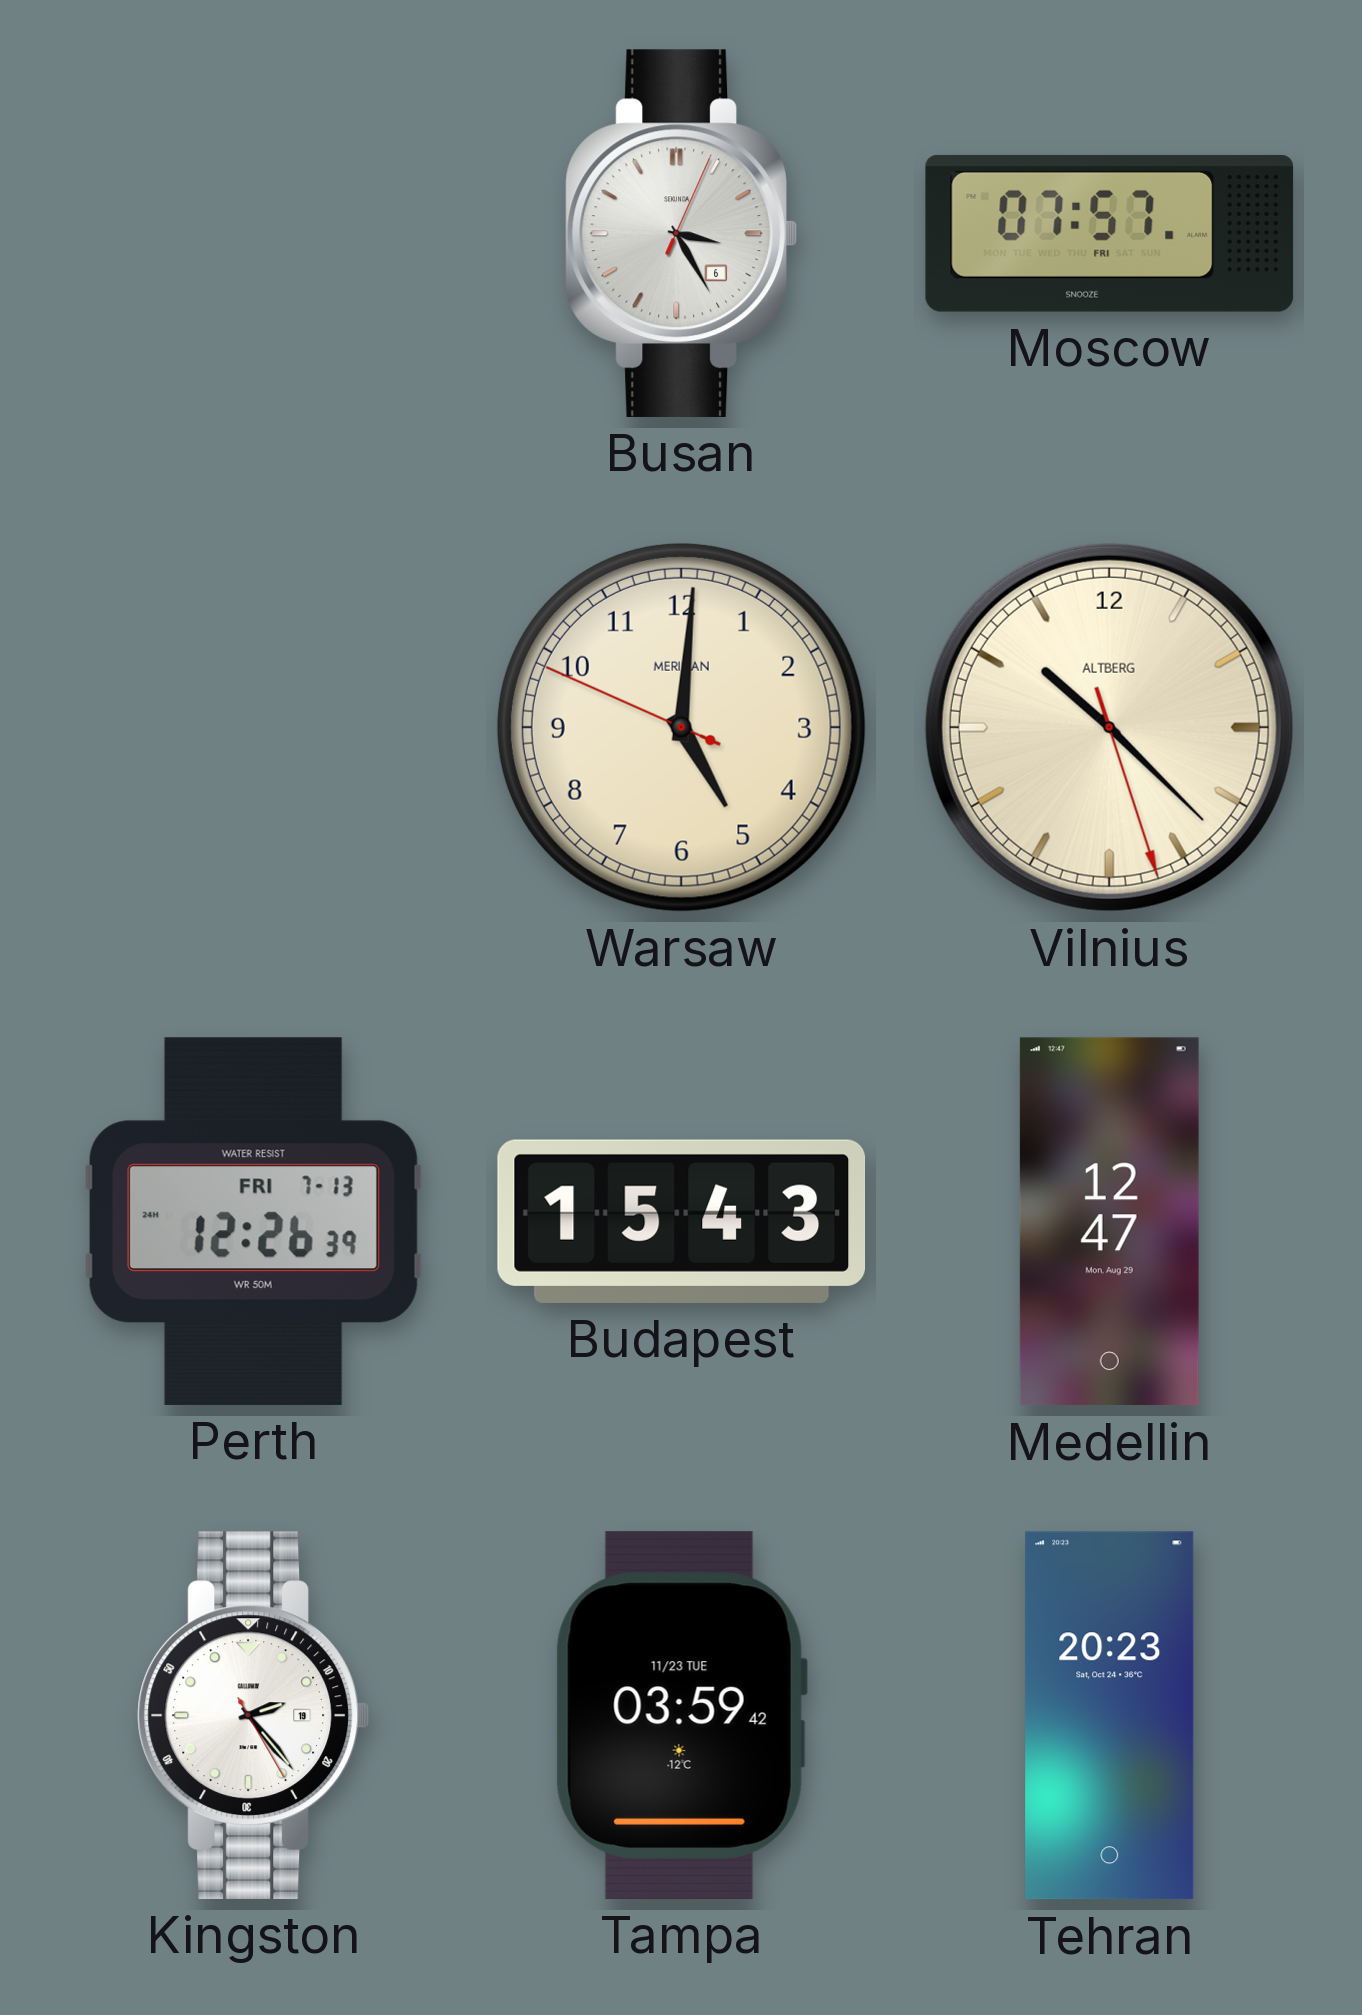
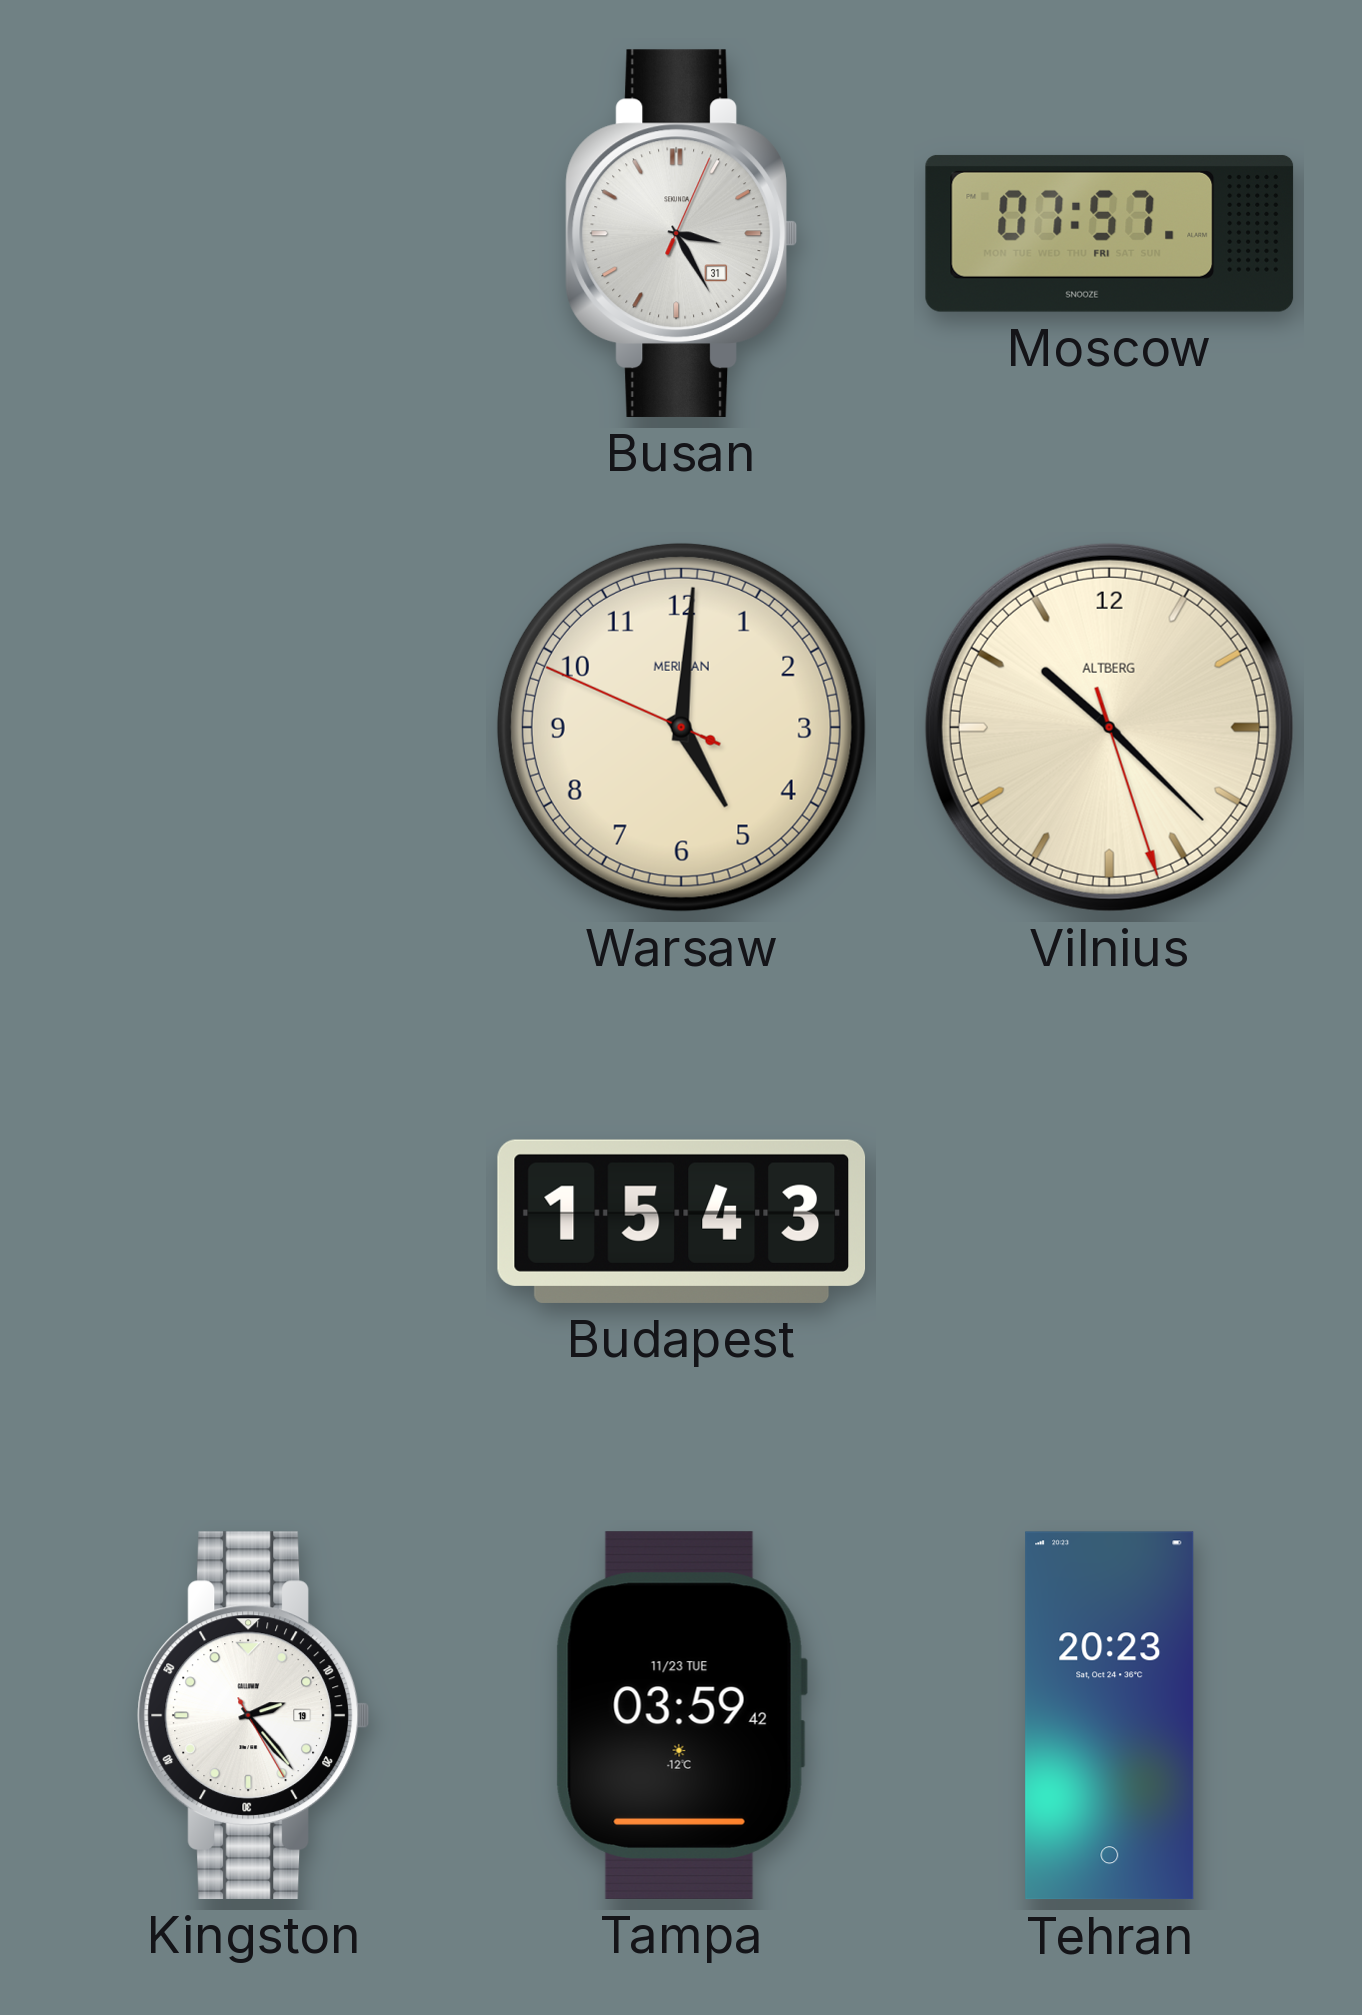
Busan date: 6 -> 31
Perth: 12:26 -> none
Medellin: 12:47 -> none
